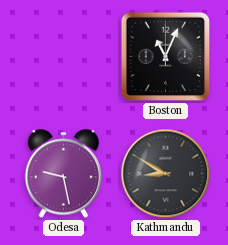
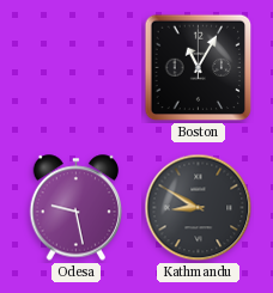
Boston: 11:04 -> 11:05
